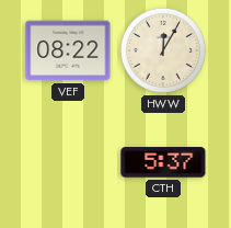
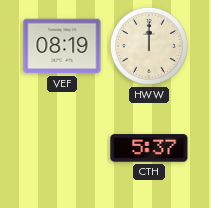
VEF: 08:22 -> 08:19
HWW: 12:05 -> 12:00
